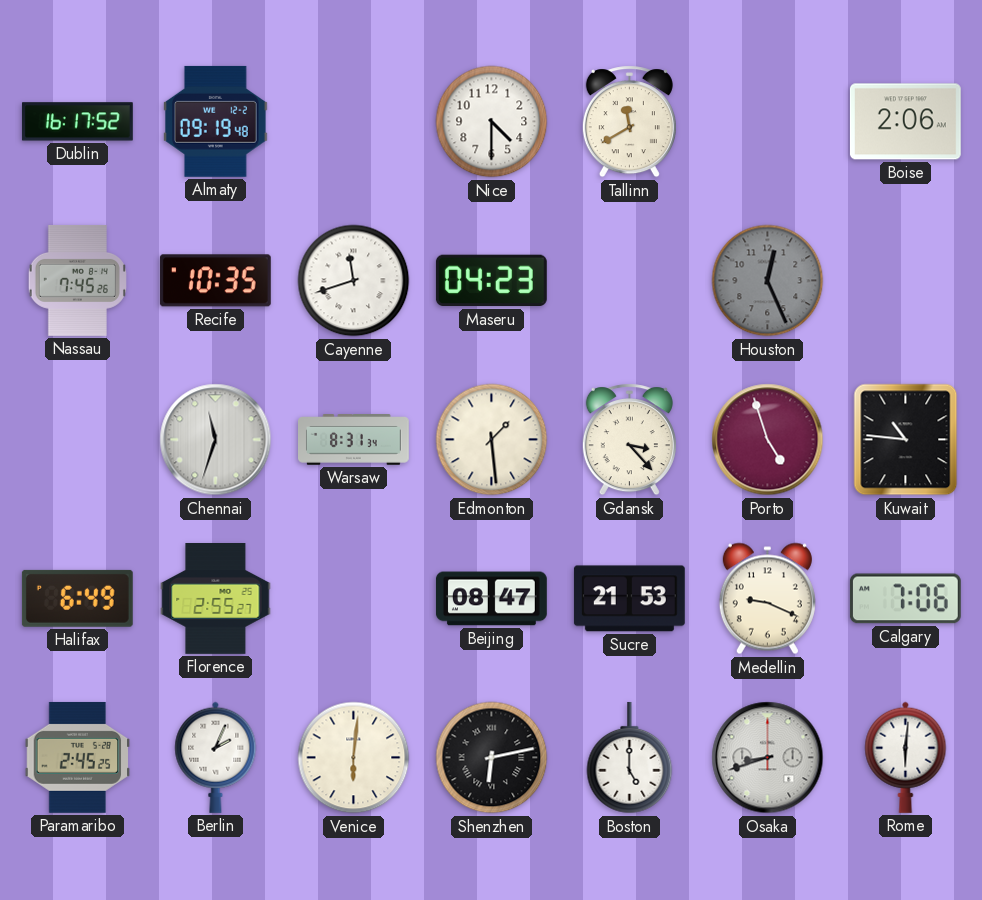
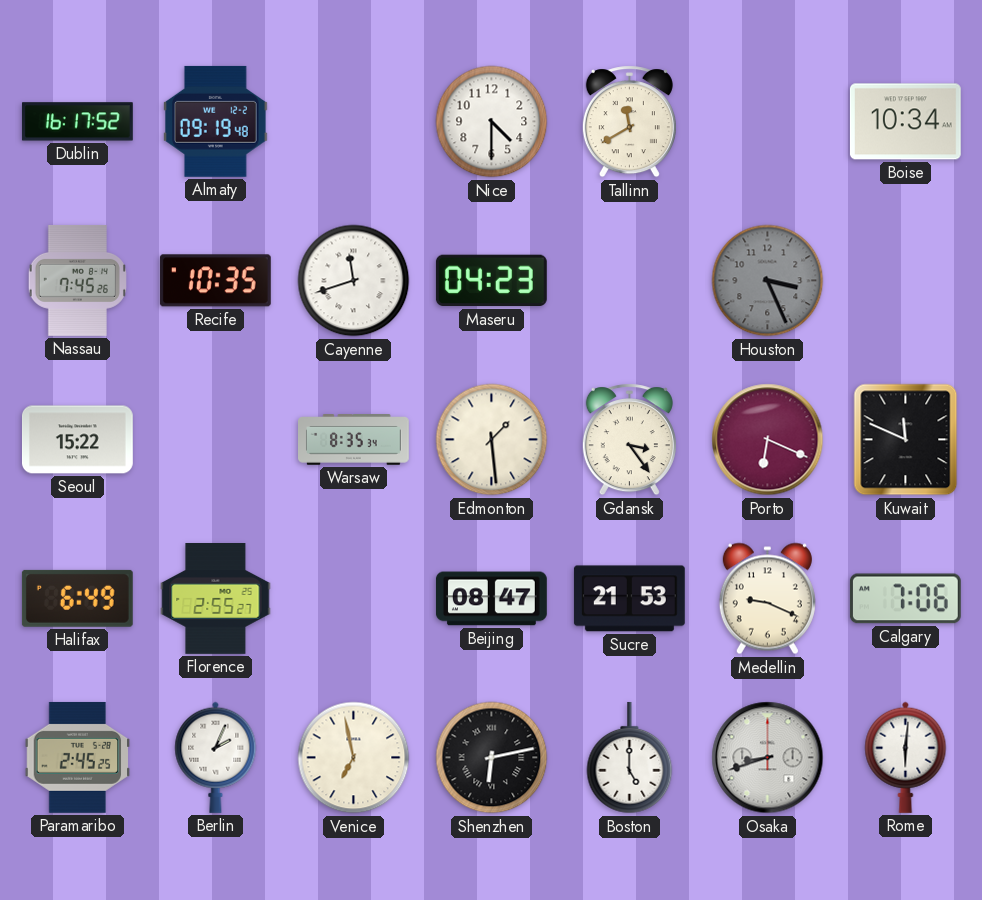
Boise: 2:06 -> 10:34
Houston: 12:26 -> 3:26
Seoul: none -> 15:22
Chennai: 11:33 -> none
Warsaw: 8:31 -> 8:35
Gdansk: 3:23 -> 3:24
Porto: 4:57 -> 6:19
Kuwait: 10:46 -> 11:49
Venice: 6:01 -> 6:58
